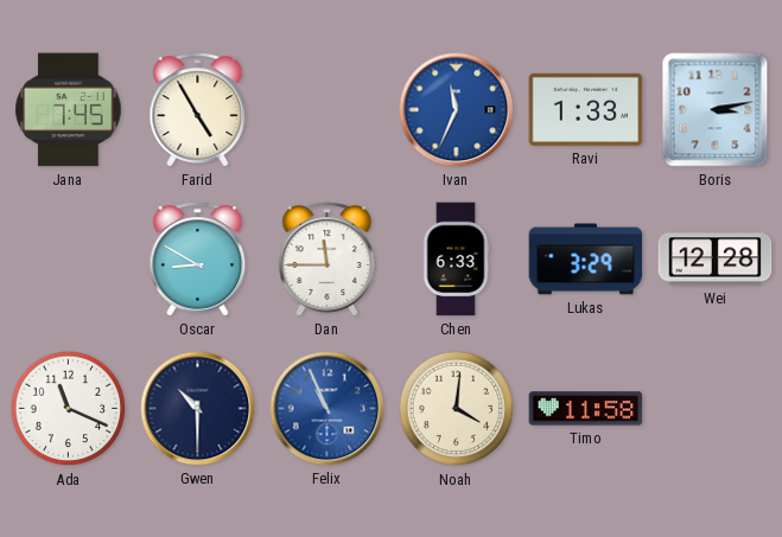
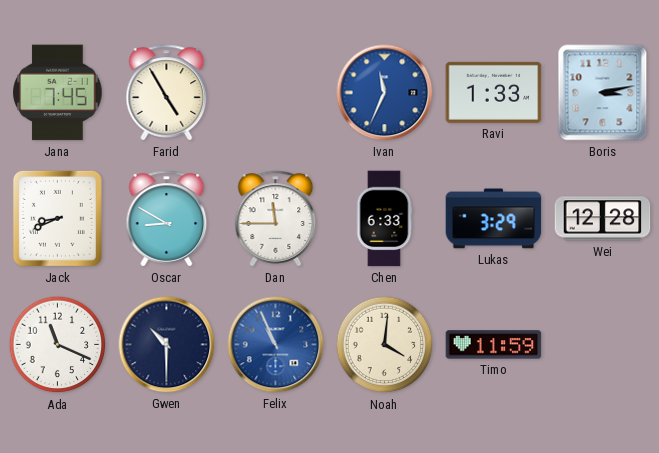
Jack: none -> 8:41
Timo: 11:58 -> 11:59
